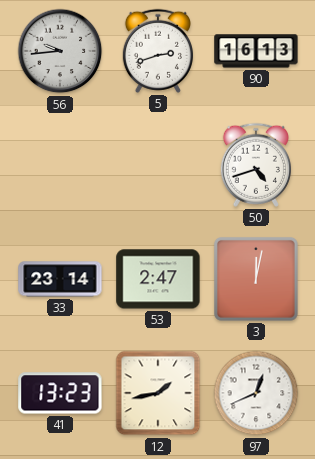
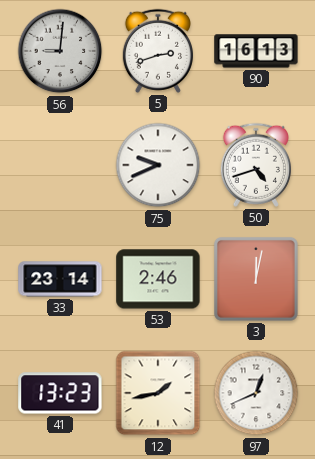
56: 9:44 -> 9:01
75: none -> 9:41
53: 2:47 -> 2:46
